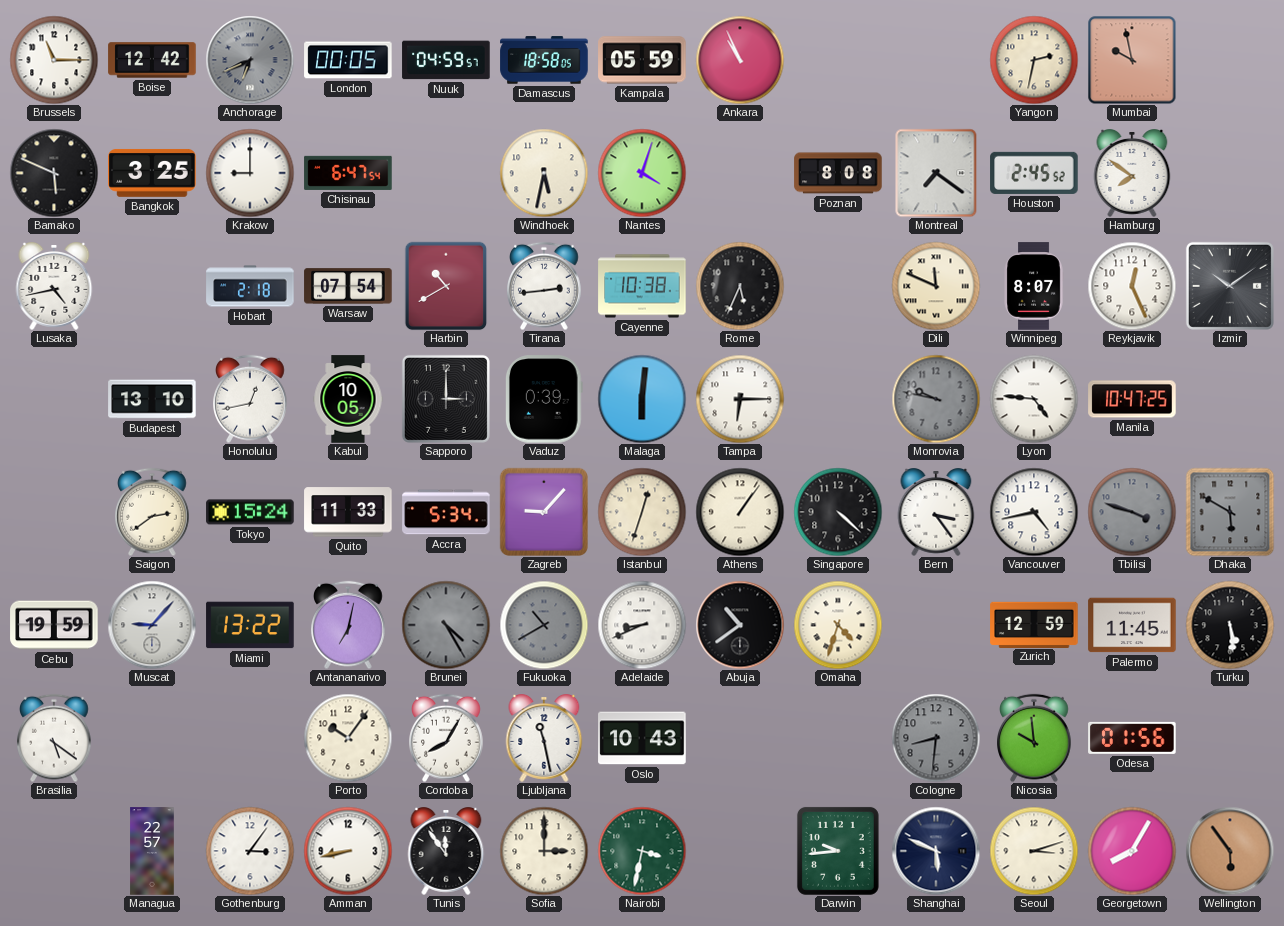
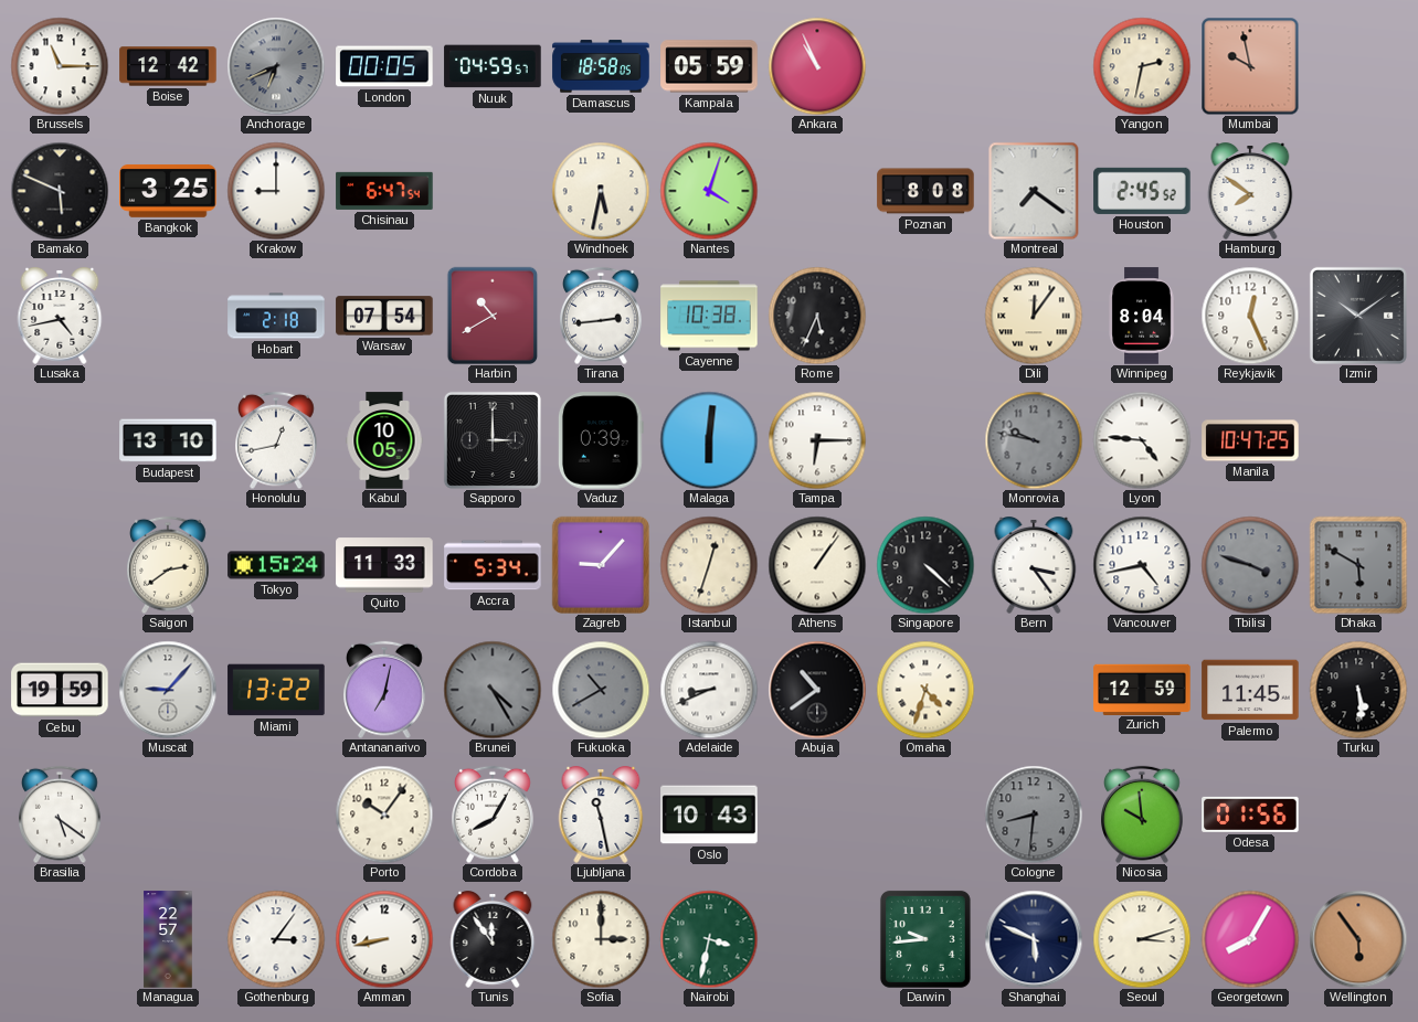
Dili: 11:49 -> 12:06
Winnipeg: 8:07 -> 8:04
